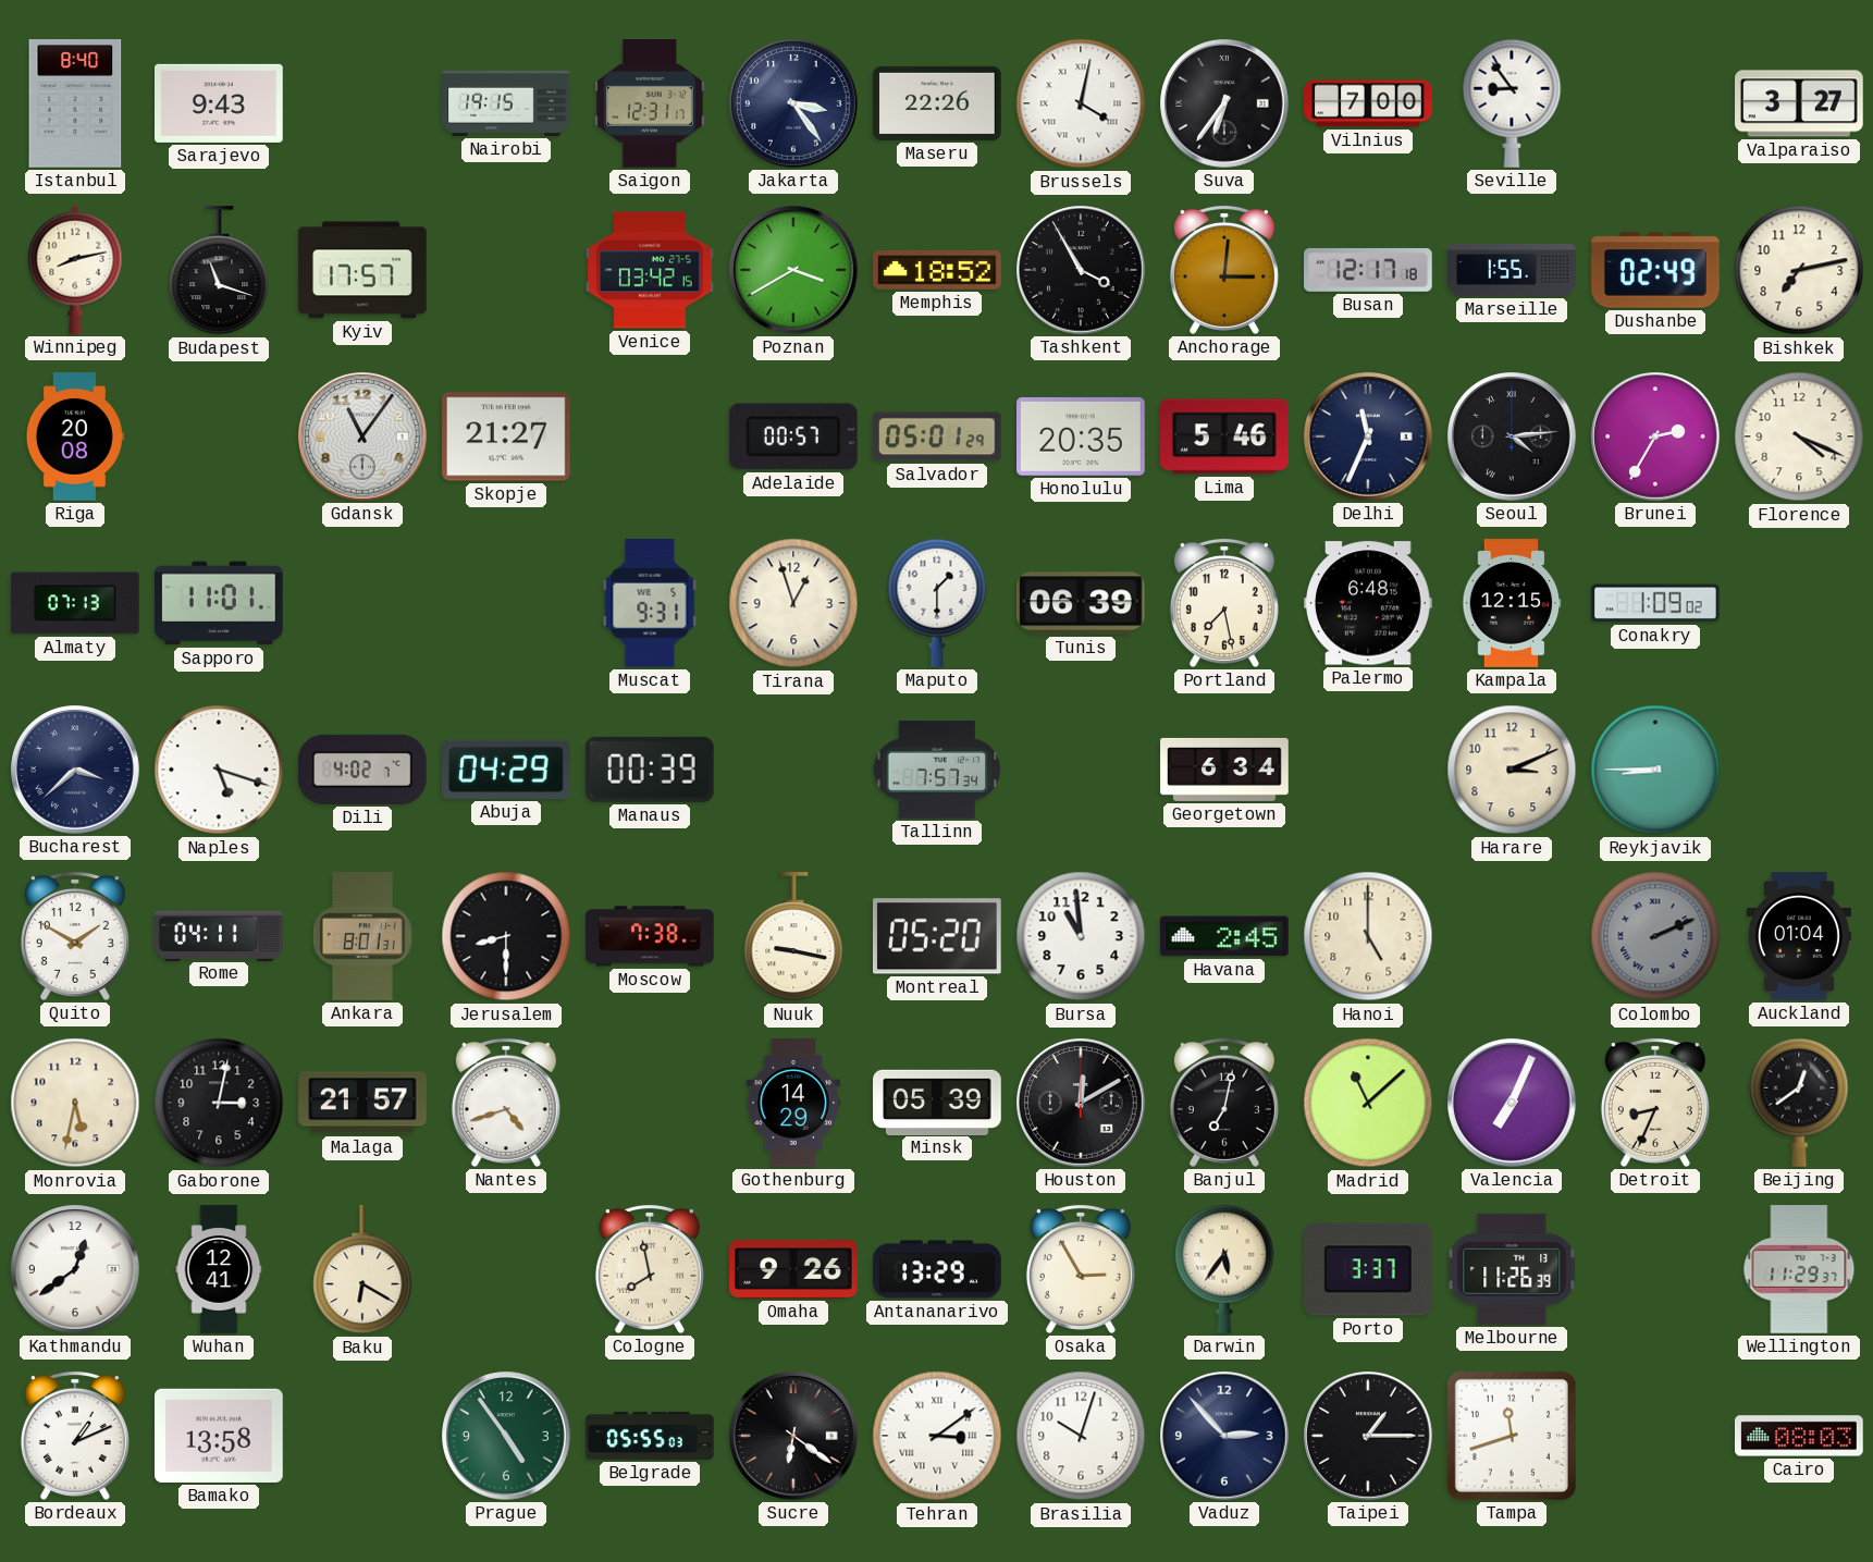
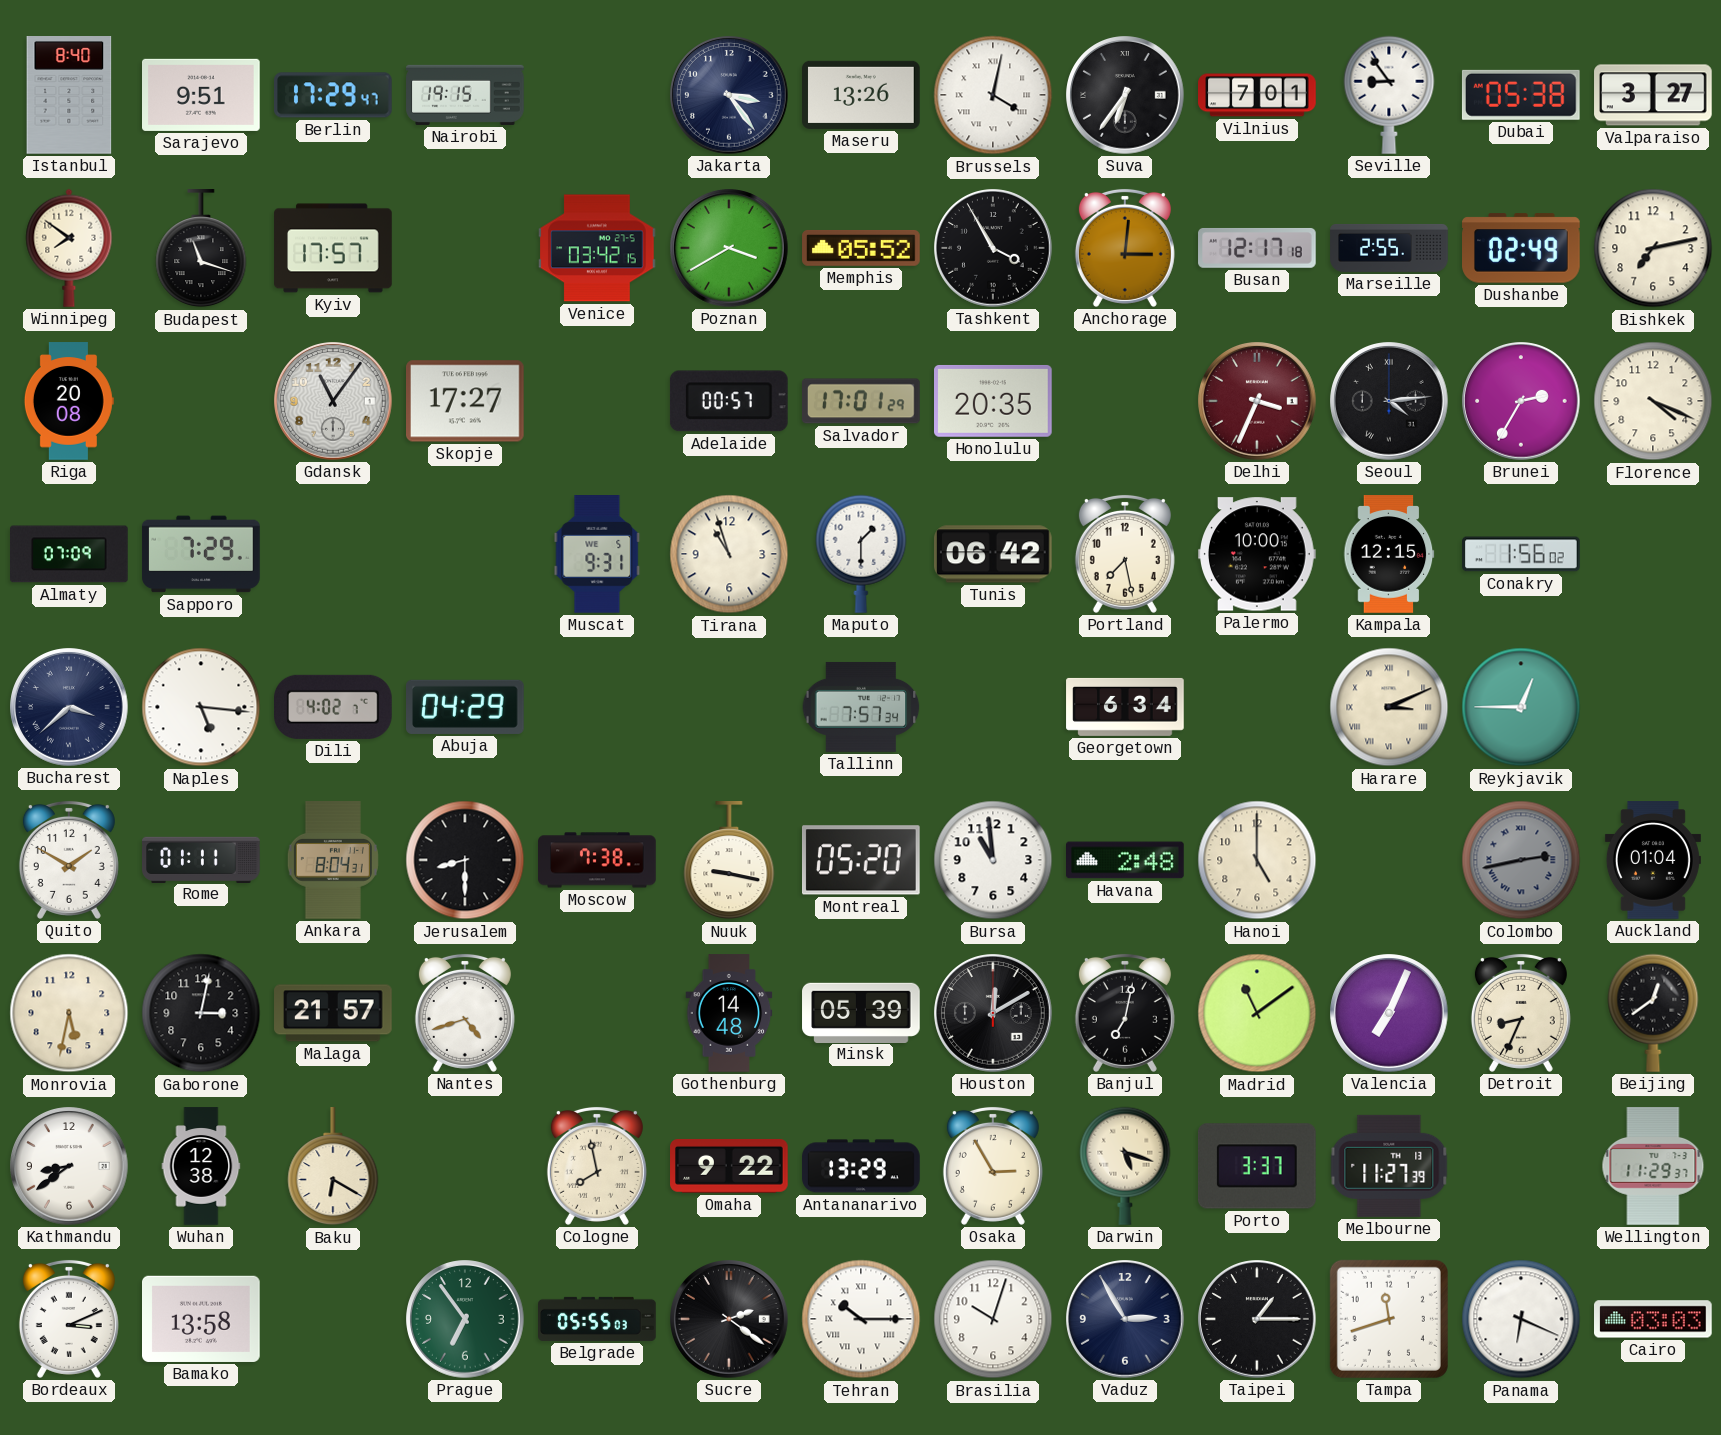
Sarajevo: 9:43 -> 9:51
Berlin: none -> 17:29
Saigon: 12:31 -> none
Maseru: 22:26 -> 13:26
Vilnius: 7:00 -> 7:01
Dubai: none -> 05:38
Winnipeg: 8:13 -> 7:51
Memphis: 18:52 -> 05:52
Marseille: 1:55 -> 2:55
Skopje: 21:27 -> 17:27
Salvador: 05:01 -> 17:01
Lima: 5:46 -> none
Delhi: 11:34 -> 3:34
Delhi dial: navy -> burgundy
Almaty: 07:13 -> 07:09
Sapporo: 11:01 -> 7:29
Tirana: 12:57 -> 10:57
Tunis: 06:39 -> 06:42
Palermo: 6:48 -> 10:00
Conakry: 1:09 -> 1:56
Naples: 5:18 -> 5:16
Manaus: 00:39 -> none
Harare numerals: Arabic -> Roman
Reykjavik: 8:45 -> 12:45
Rome: 04:11 -> 01:11
Ankara: 8:01 -> 8:04
Havana: 2:45 -> 2:48
Colombo: 2:11 -> 2:43
Gothenburg: 14:29 -> 14:48
Madrid: 11:08 -> 11:09
Kathmandu: 12:39 -> 8:39
Wuhan: 12:41 -> 12:38
Omaha: 9:26 -> 9:22
Darwin: 5:36 -> 5:18
Melbourne: 11:26 -> 11:27
Bordeaux: 1:11 -> 3:11
Prague: 4:54 -> 6:54
Sucre: 6:21 -> 2:21
Tehran: 3:09 -> 10:15
Vaduz: 2:53 -> 2:55
Panama: none -> 6:19
Cairo: 08:03 -> 03:03
